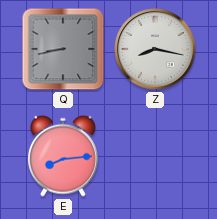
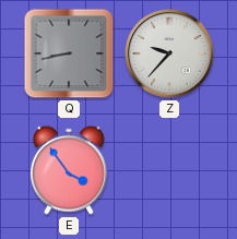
Z: 8:17 -> 9:37
E: 8:14 -> 3:54
